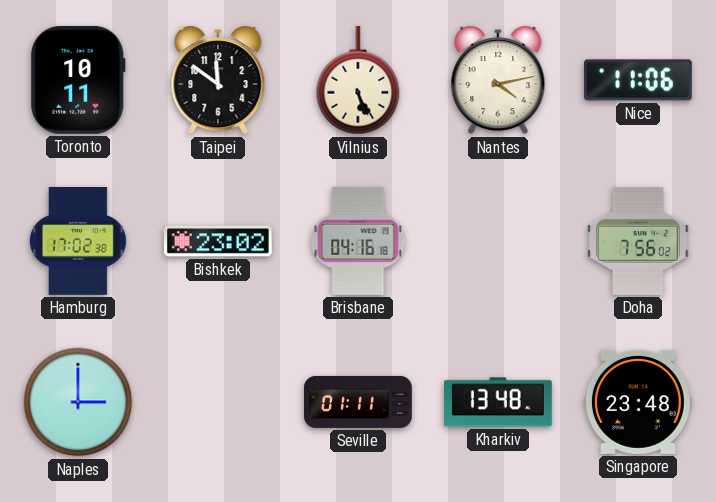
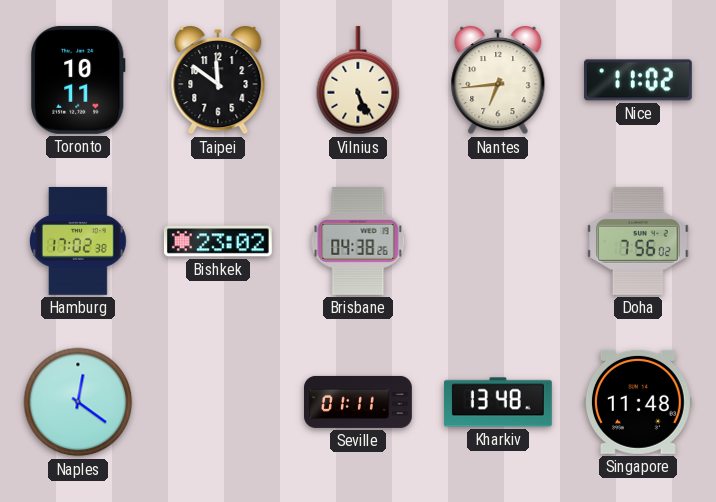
Nantes: 4:13 -> 6:44
Nice: 11:06 -> 11:02
Brisbane: 04:16 -> 04:38
Naples: 3:00 -> 12:21
Singapore: 23:48 -> 11:48
